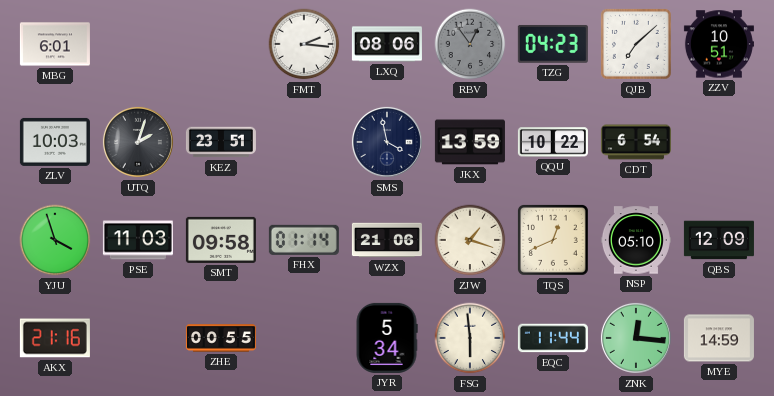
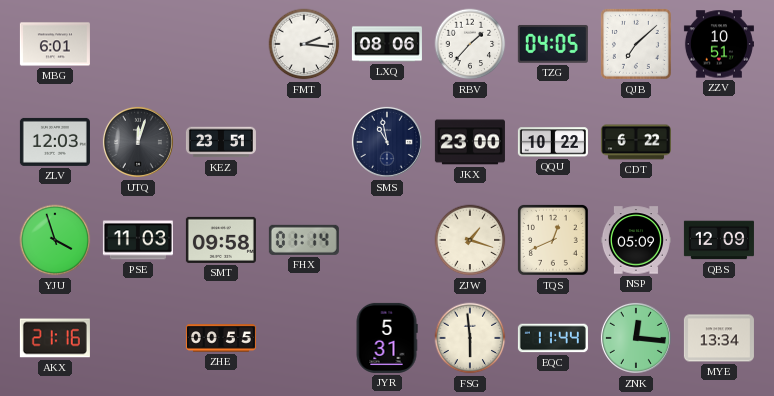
RBV: 12:54 -> 1:37
RBV dial: grey -> white
TZG: 04:23 -> 04:05
ZLV: 10:03 -> 12:03
UTQ: 2:03 -> 12:03
SMS: 3:58 -> 10:58
JKX: 13:59 -> 23:00
CDT: 6:54 -> 6:22
WZX: 21:06 -> none
NSP: 05:10 -> 05:09
JYR: 5:34 -> 5:31
MYE: 14:59 -> 13:34
